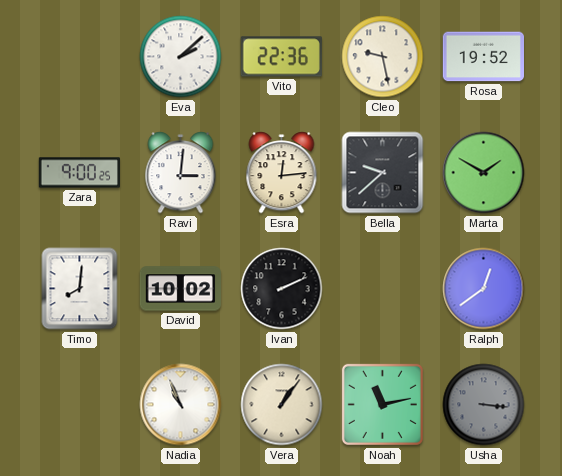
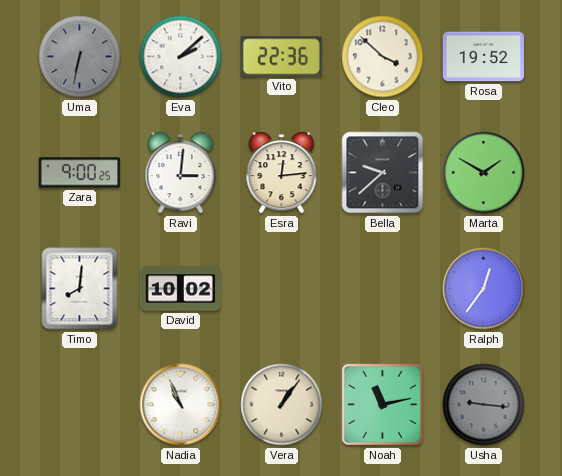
Uma: none -> 6:32
Cleo: 9:28 -> 3:52
Ivan: 2:11 -> none
Ralph: 12:39 -> 12:36
Usha: 3:16 -> 9:16
